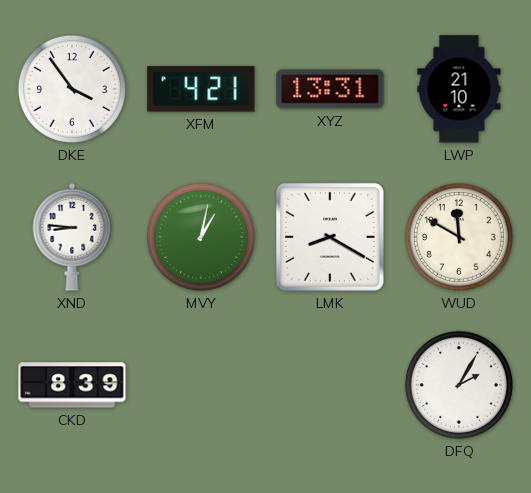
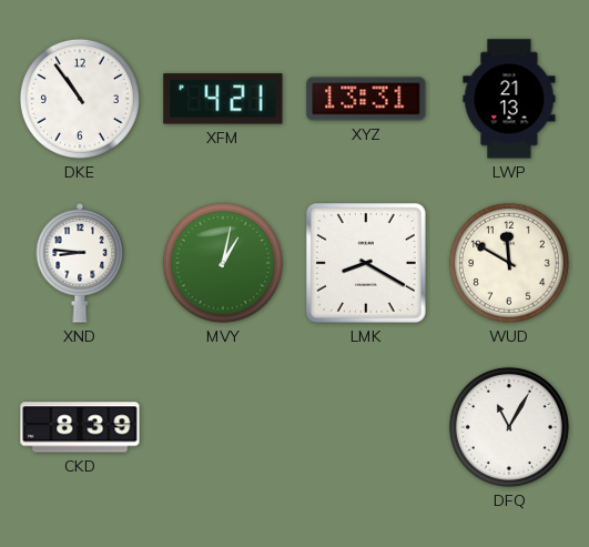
DKE: 3:54 -> 10:54
LWP: 21:10 -> 21:13
DFQ: 2:05 -> 11:05
